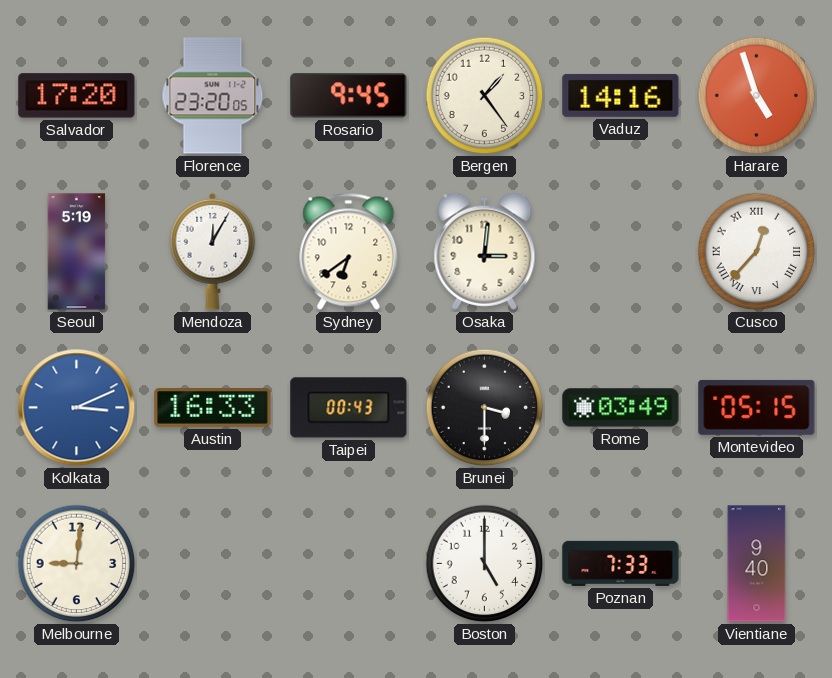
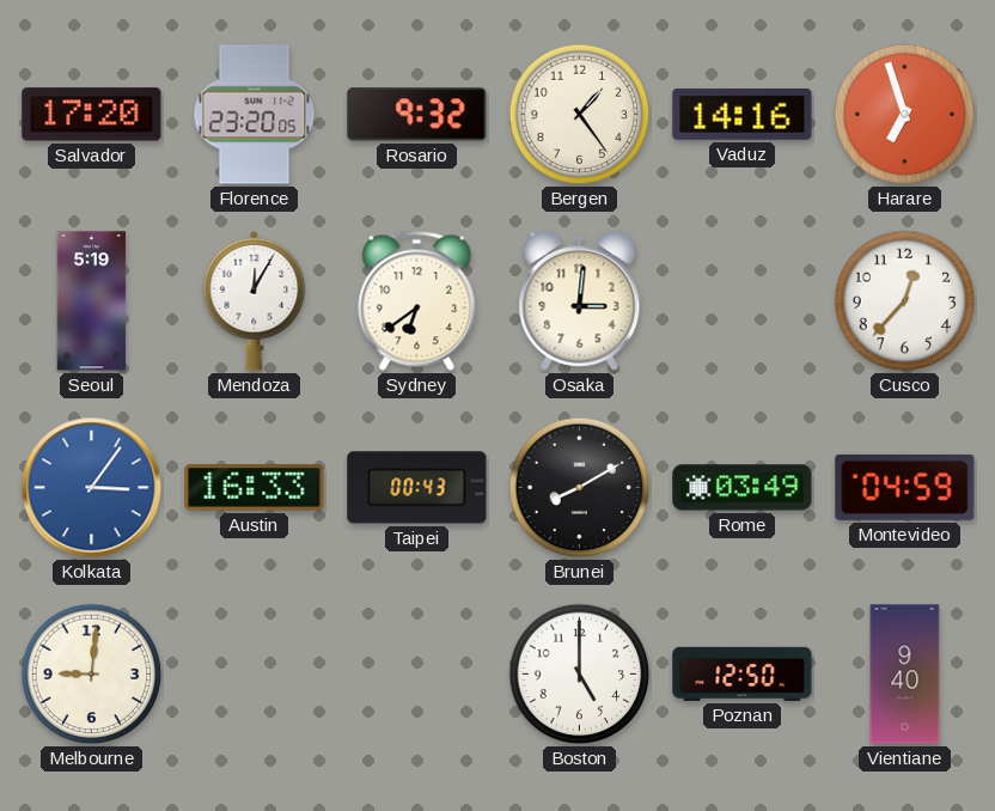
Rosario: 9:45 -> 9:32
Harare: 4:57 -> 6:57
Cusco numerals: Roman -> Arabic
Kolkata: 3:11 -> 3:06
Brunei: 3:30 -> 8:10
Montevideo: 05:15 -> 04:59
Poznan: 7:33 -> 12:50
